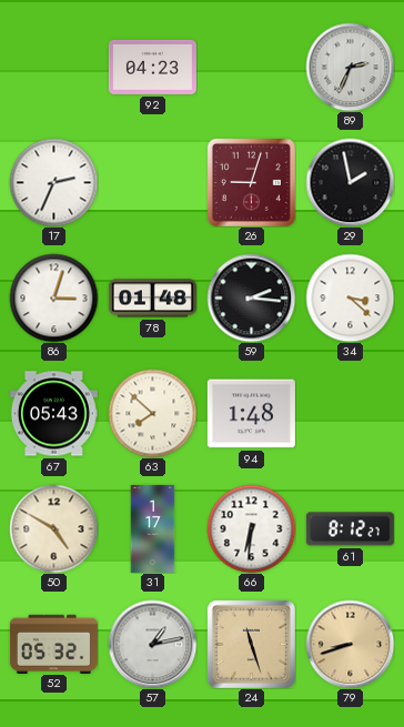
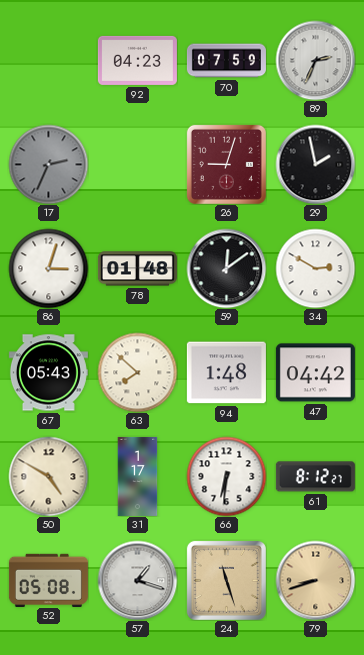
70: none -> 07:59
17 dial: white -> grey
59: 2:16 -> 12:09
34: 3:22 -> 2:50
47: none -> 04:42
52: 05:32 -> 05:08
57: 1:13 -> 1:18
